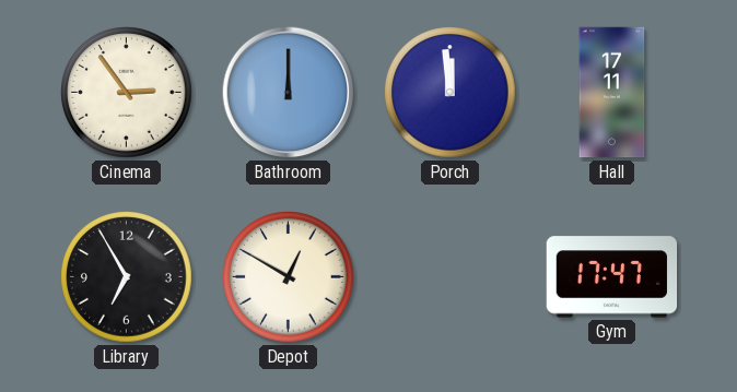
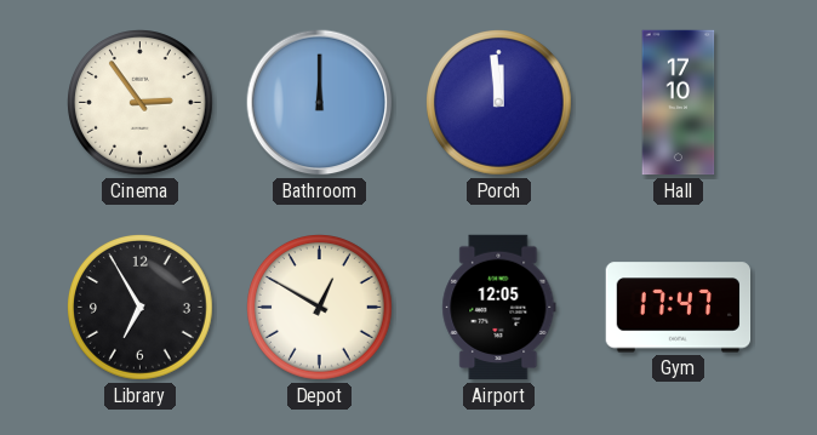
Hall: 17:11 -> 17:10
Airport: none -> 12:05
